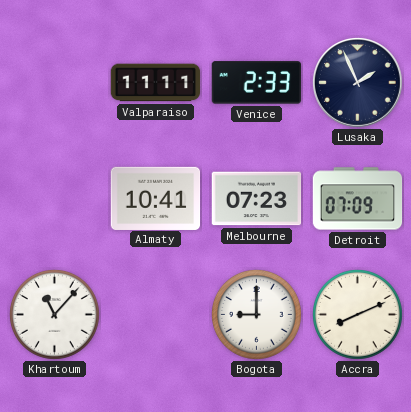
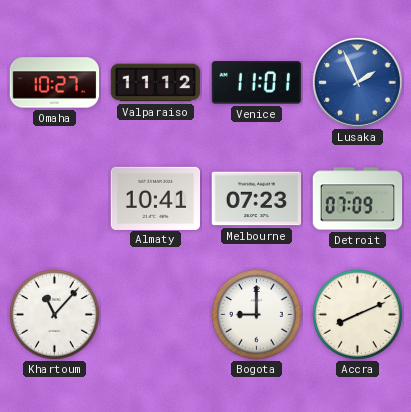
Omaha: none -> 10:27
Valparaiso: 11:11 -> 11:12
Venice: 2:33 -> 11:01
Lusaka dial: navy -> blue
